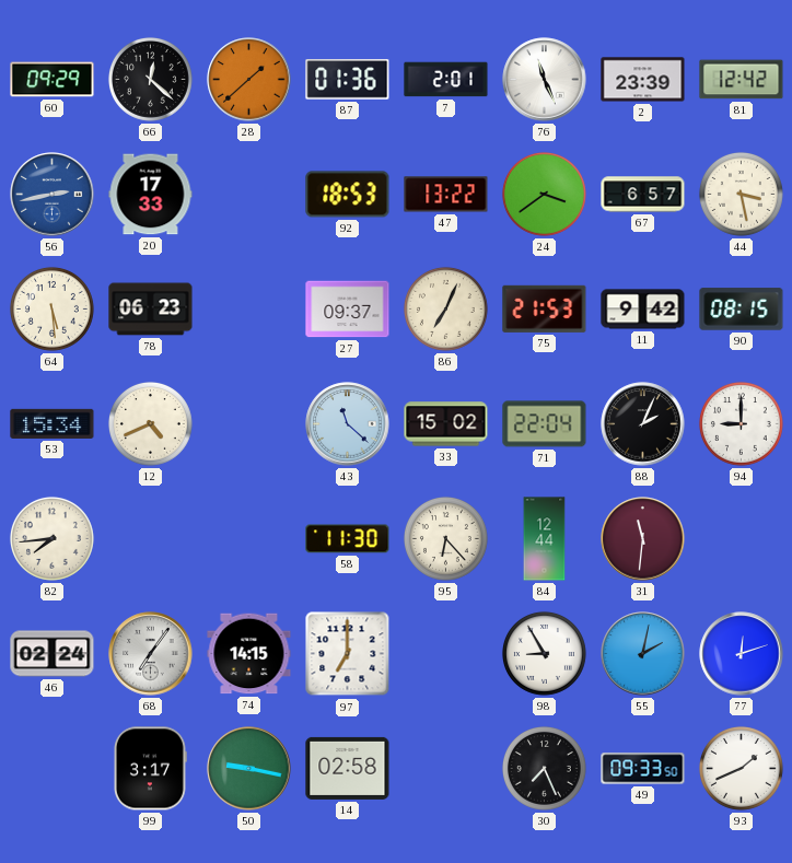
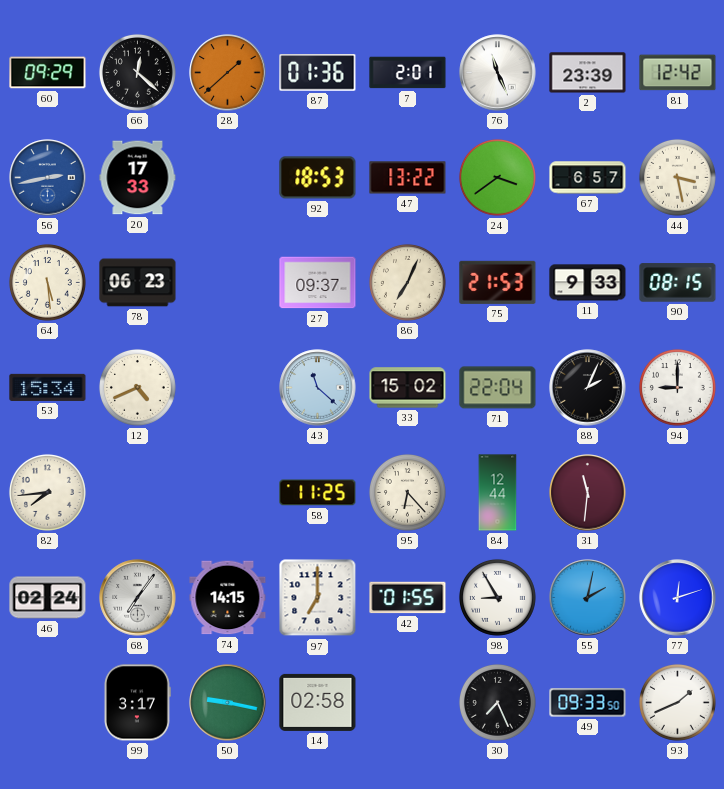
11: 9:42 -> 9:33
58: 11:30 -> 11:25
42: none -> 01:55
